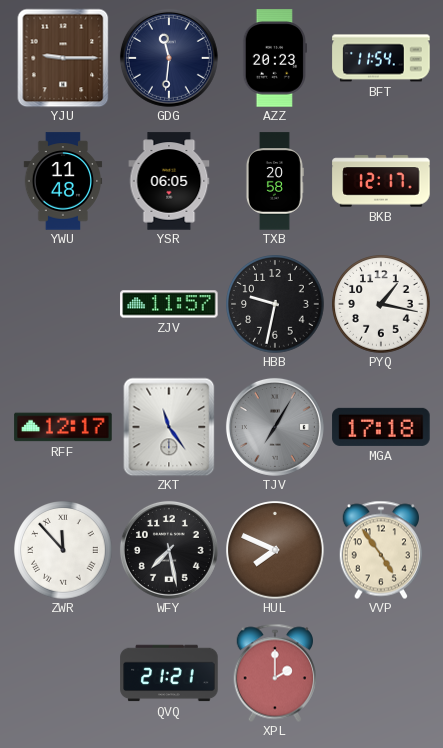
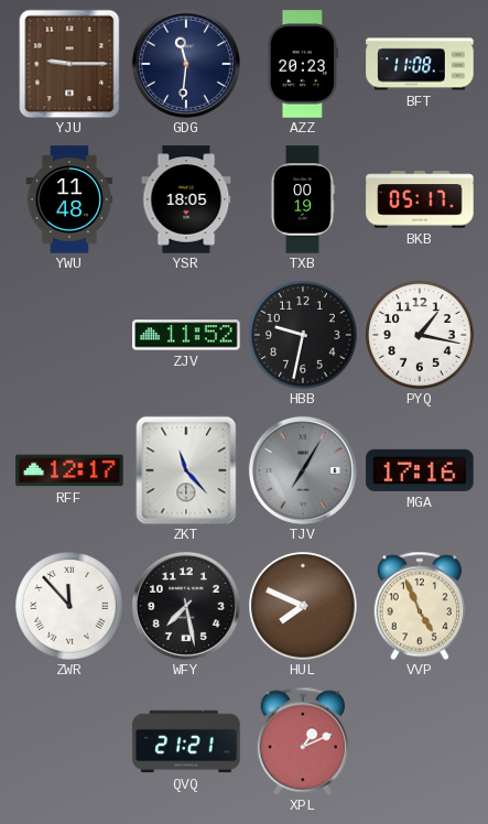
BFT: 11:54 -> 11:08
YSR: 06:05 -> 18:05
TXB: 20:58 -> 00:19
BKB: 12:17 -> 05:17
ZJV: 11:57 -> 11:52
ZKT: 11:24 -> 11:23
MGA: 17:18 -> 17:16
VVP: 4:54 -> 4:56
XPL: 2:00 -> 1:11
